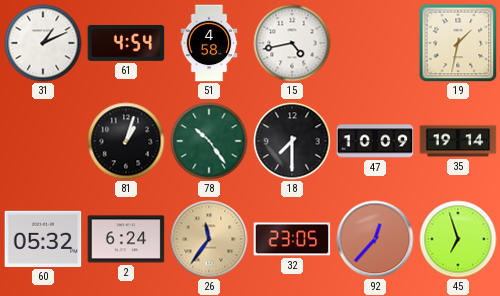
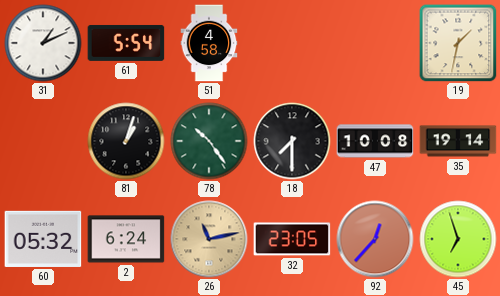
61: 4:54 -> 5:54
15: 4:43 -> none
47: 10:09 -> 10:08
26: 11:36 -> 11:13
